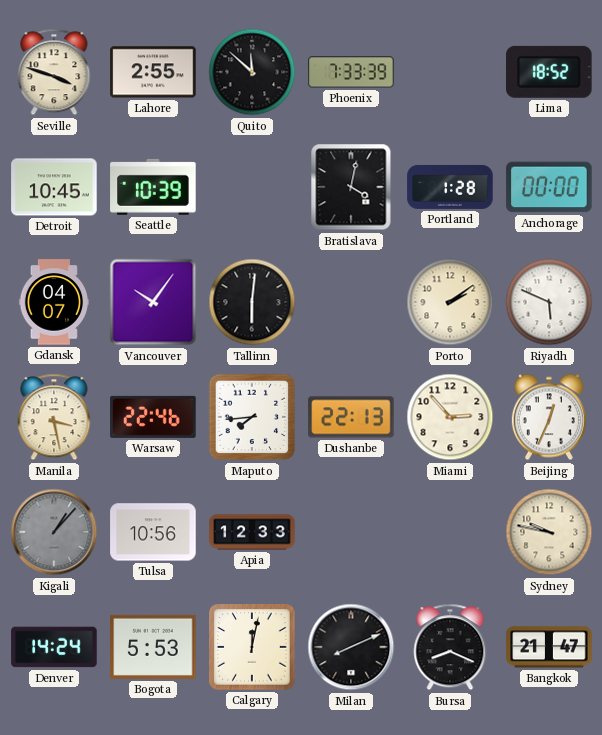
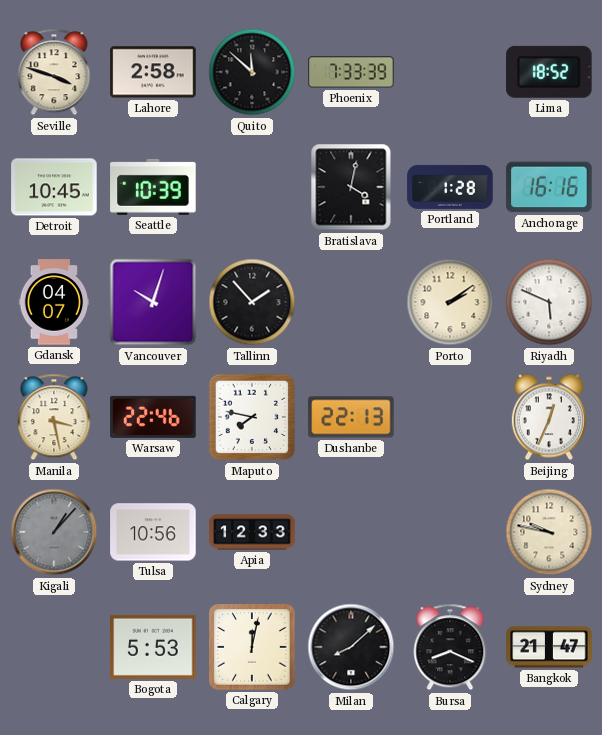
Lahore: 2:55 -> 2:58
Anchorage: 00:00 -> 16:16
Vancouver: 10:06 -> 10:03
Tallinn: 6:01 -> 1:53
Maputo: 7:44 -> 7:47
Miami: 2:53 -> none
Denver: 14:24 -> none
Milan: 8:11 -> 8:08
